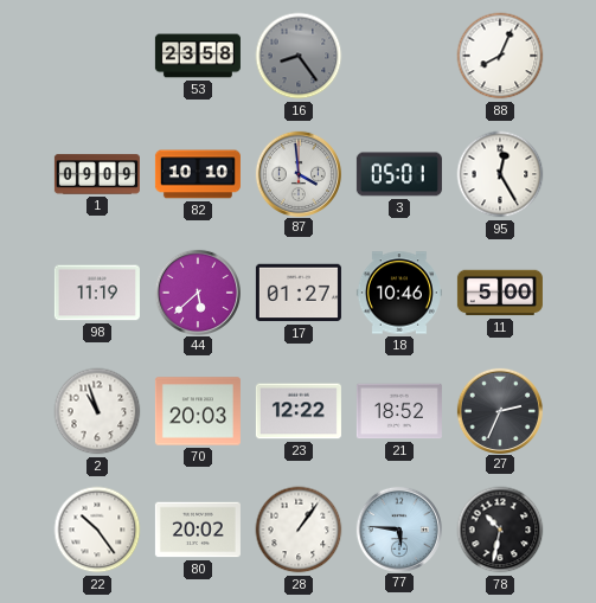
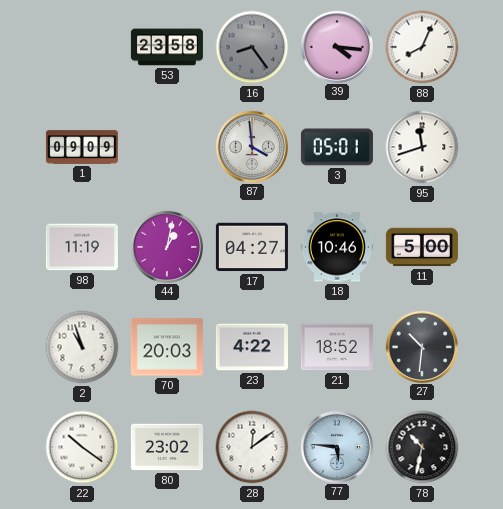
39: none -> 4:16
82: 10:10 -> none
95: 12:25 -> 11:42
44: 5:38 -> 1:02
17: 01:27 -> 04:27
23: 12:22 -> 4:22
27: 2:34 -> 10:31
22: 10:24 -> 10:21
80: 20:02 -> 23:02
28: 1:06 -> 12:09
